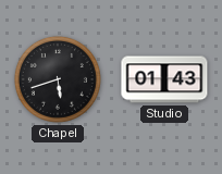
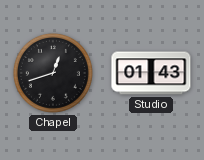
Chapel: 5:42 -> 12:42
